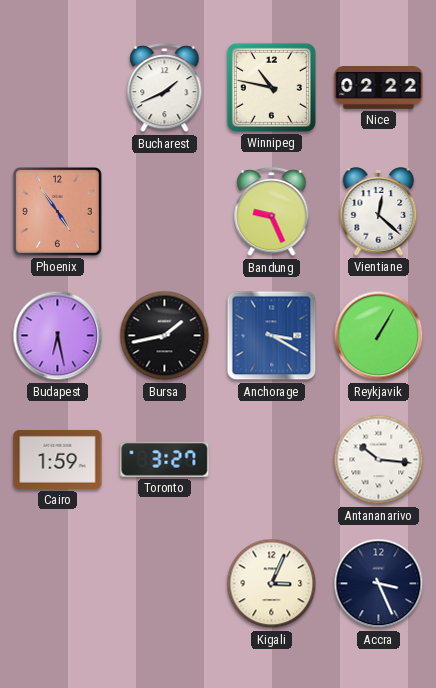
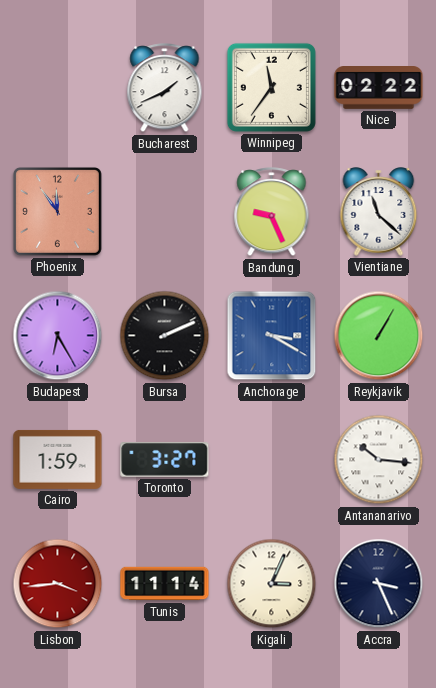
Winnipeg: 10:47 -> 11:36
Phoenix: 4:54 -> 11:54
Vientiane: 12:22 -> 11:22
Budapest: 6:28 -> 6:25
Bursa: 1:43 -> 2:11
Lisbon: none -> 3:44
Tunis: none -> 11:14
